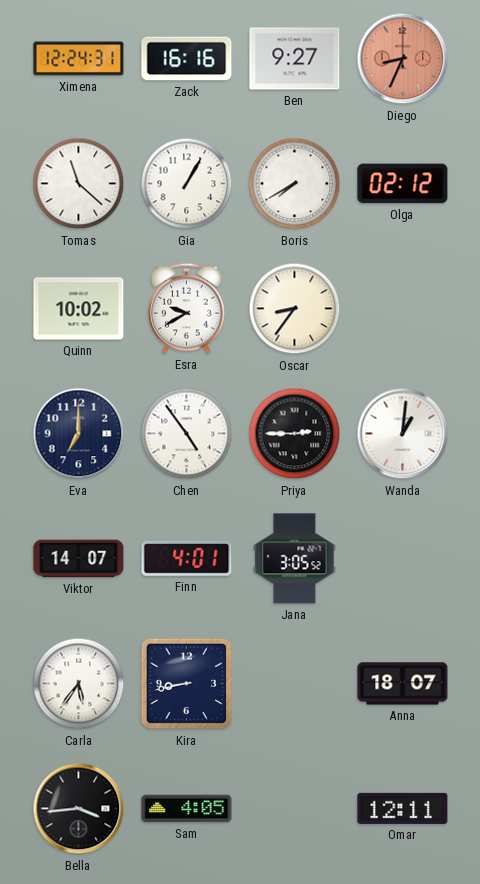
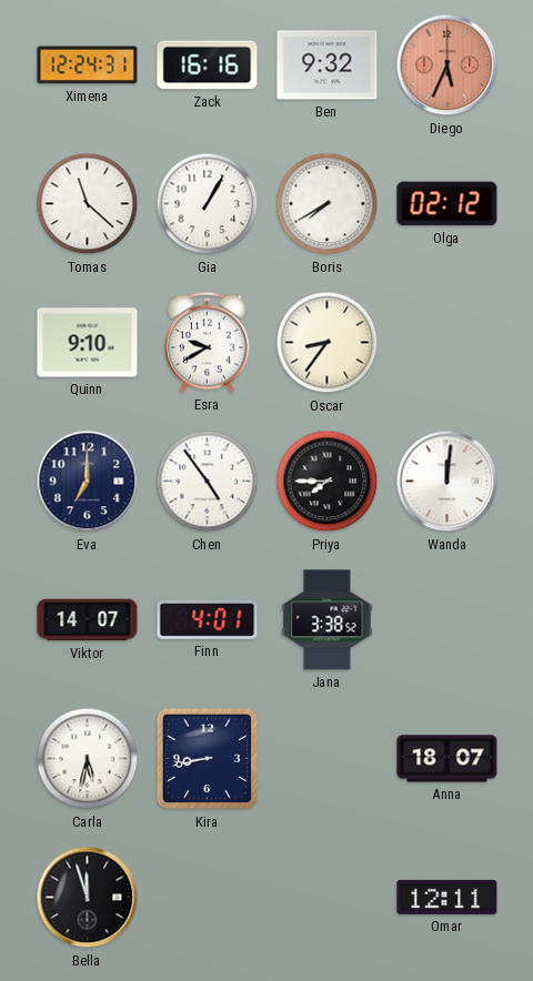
Ben: 9:27 -> 9:32
Diego: 8:34 -> 5:34
Quinn: 10:02 -> 9:10
Priya: 2:45 -> 7:45
Wanda: 1:01 -> 12:01
Jana: 3:05 -> 3:38
Carla: 5:36 -> 5:32
Bella: 3:44 -> 11:57
Sam: 4:05 -> none
